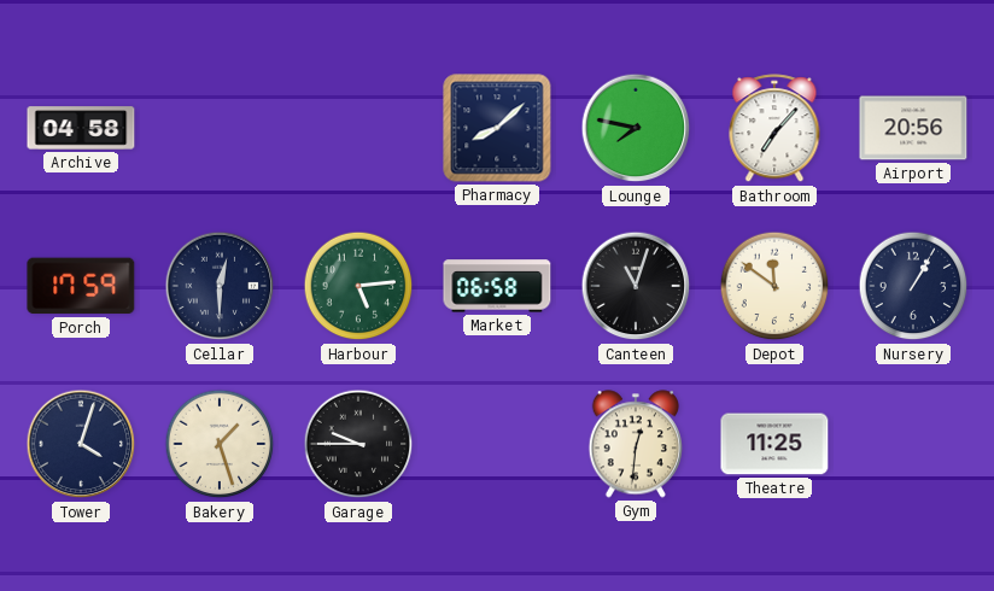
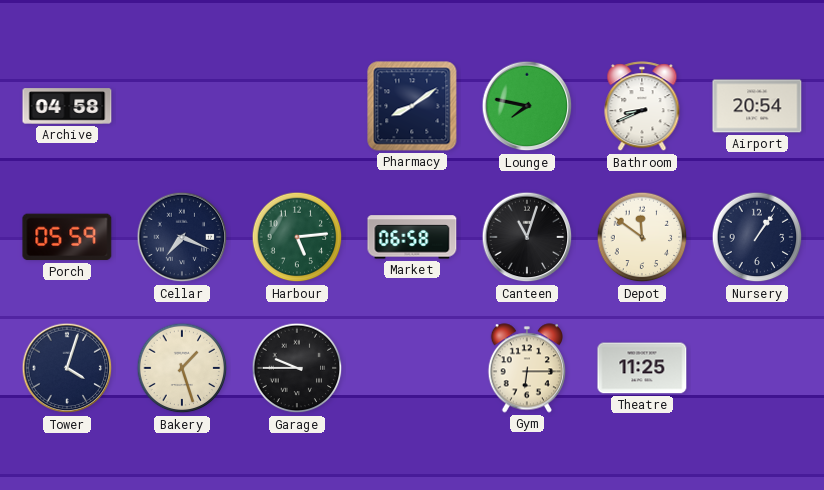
Pharmacy: 8:08 -> 8:09
Bathroom: 7:07 -> 8:41
Airport: 20:56 -> 20:54
Porch: 17:59 -> 05:59
Cellar: 12:30 -> 7:19
Nursery: 1:05 -> 1:06
Gym: 12:31 -> 6:15
